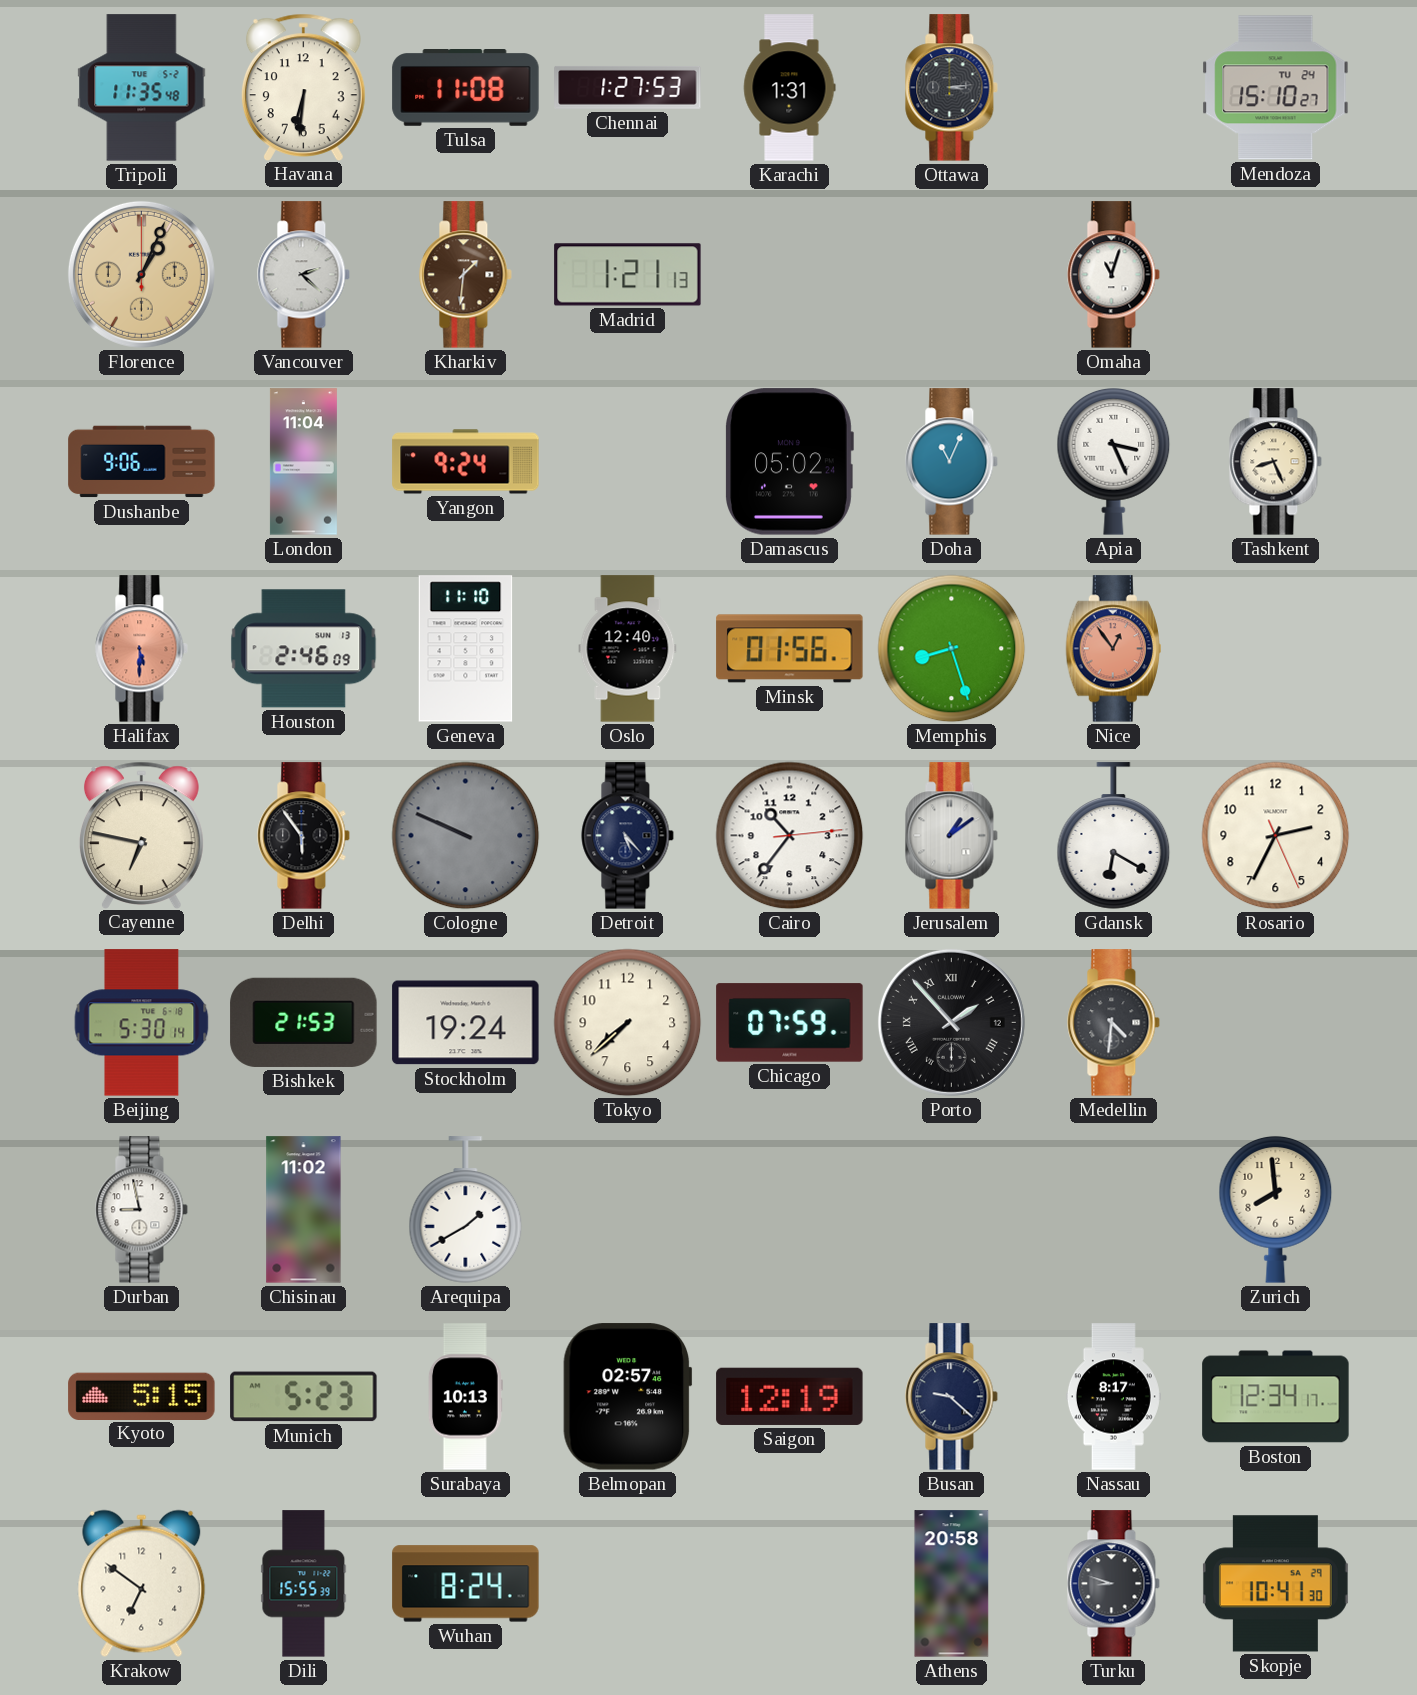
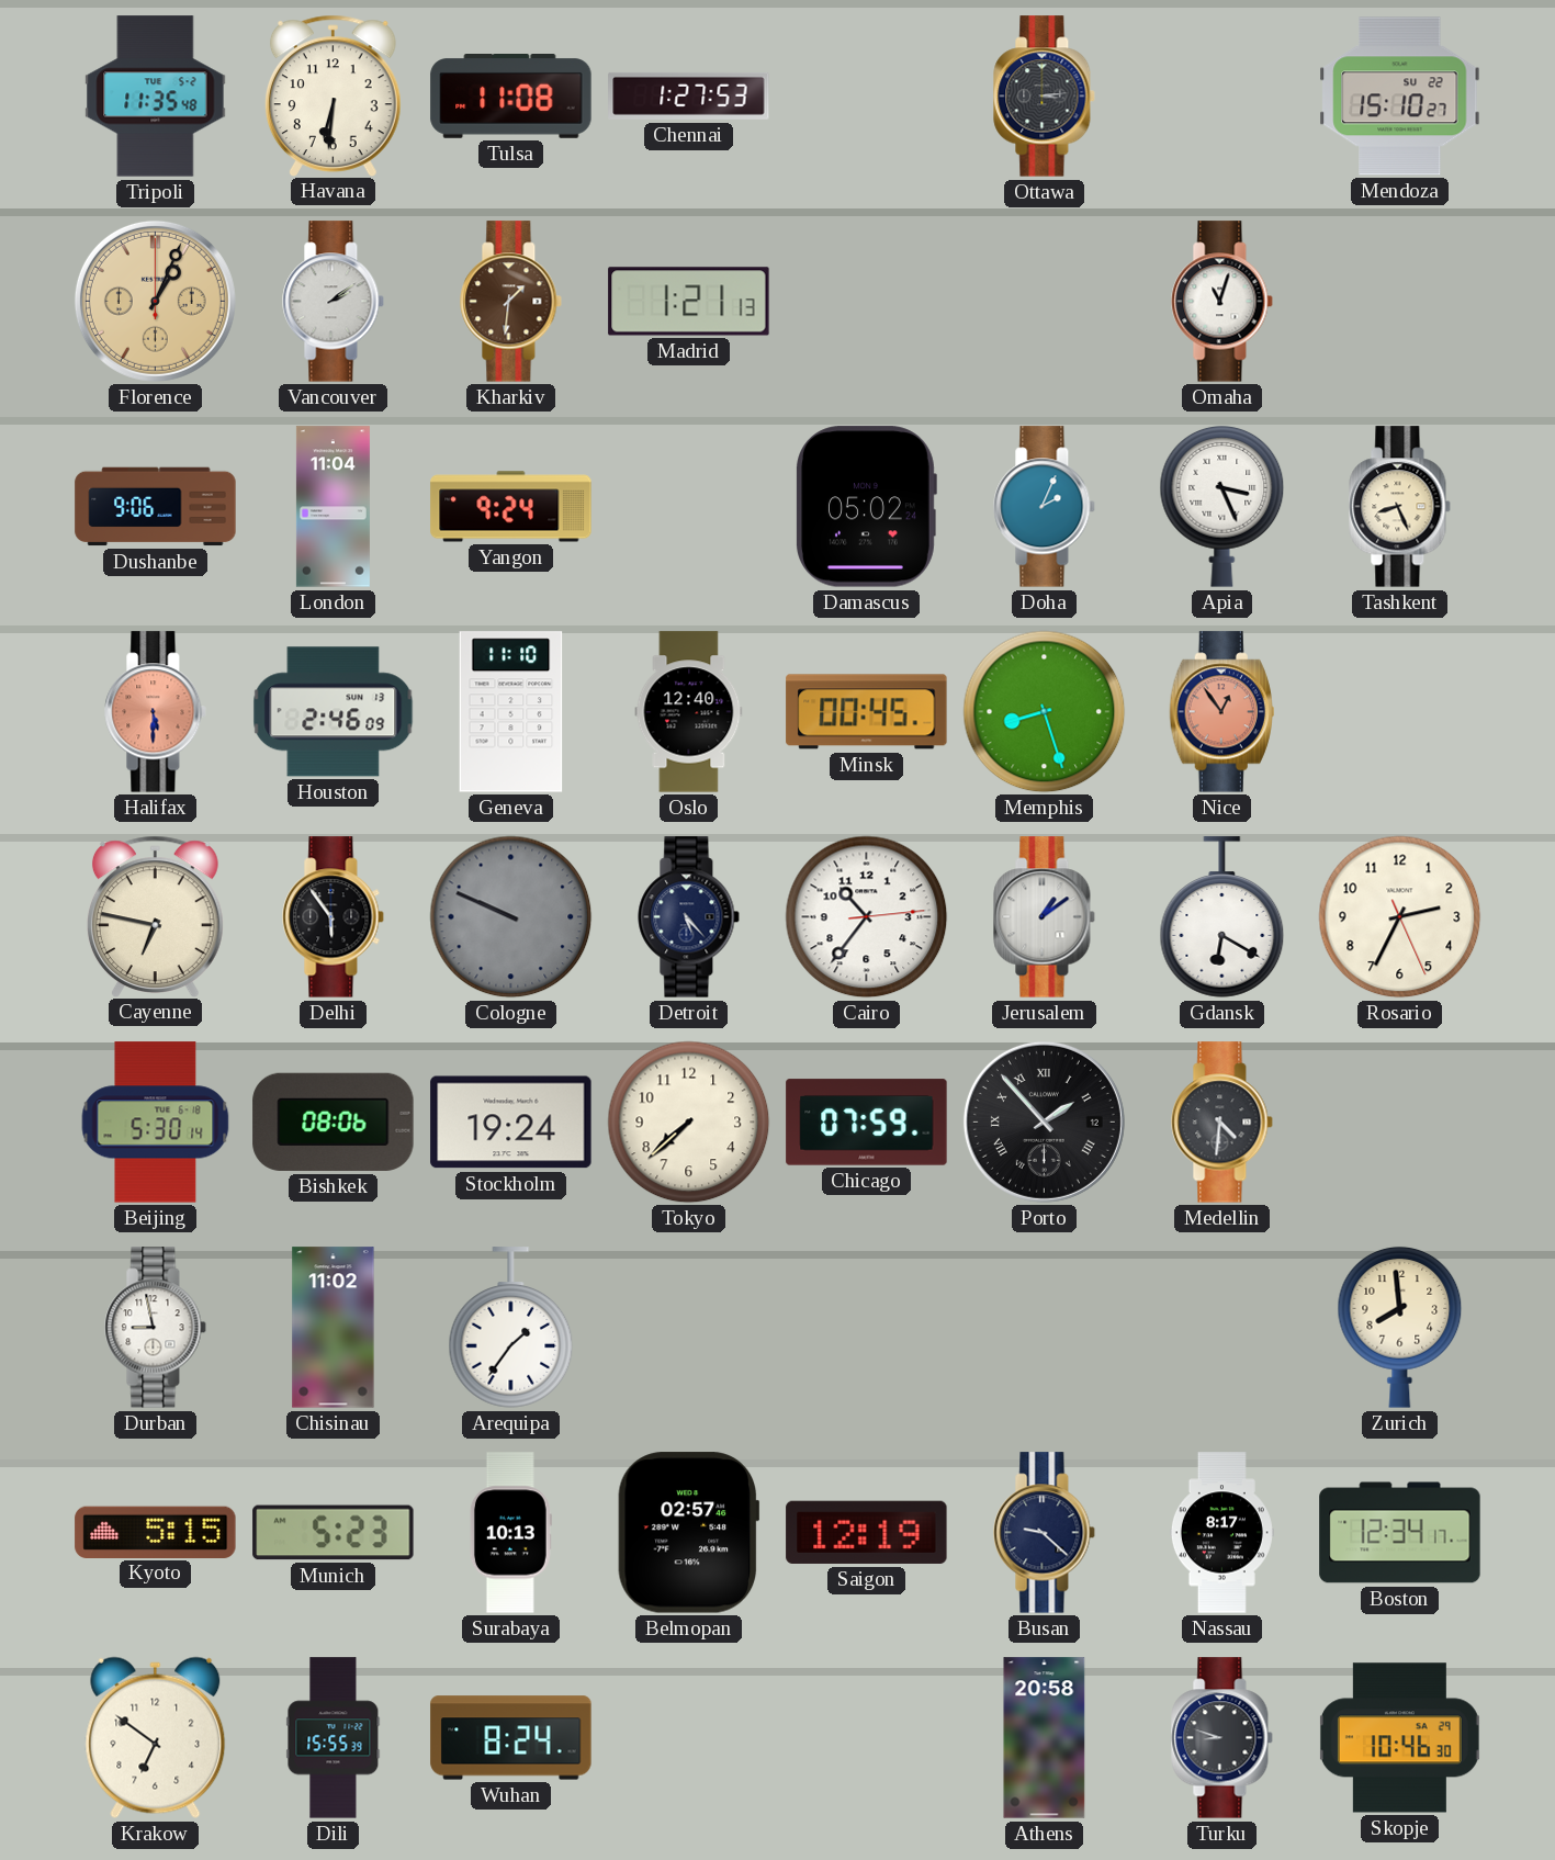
Karachi: 1:31 -> none
Mendoza date: TU 24 -> SU 22
Vancouver: 2:22 -> 2:09
Doha: 11:04 -> 2:04
Minsk: 01:56 -> 00:45
Bishkek: 21:53 -> 08:06
Arequipa: 1:40 -> 1:36
Skopje: 10:41 -> 10:46
